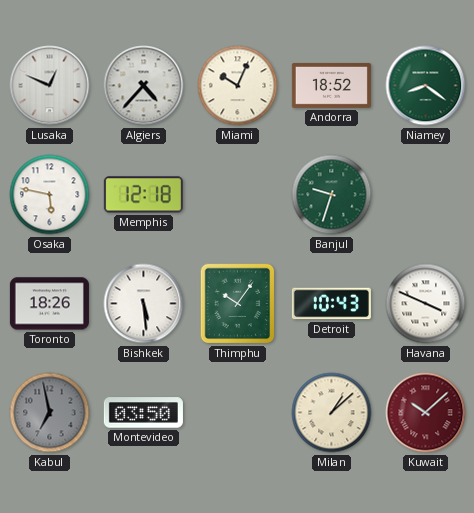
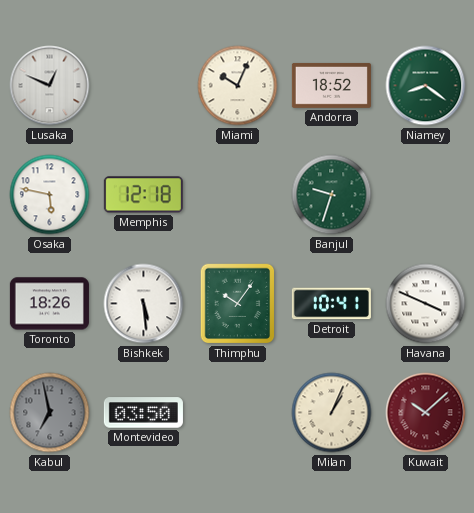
Algiers: 4:37 -> none
Detroit: 10:43 -> 10:41
Milan: 1:08 -> 1:04
